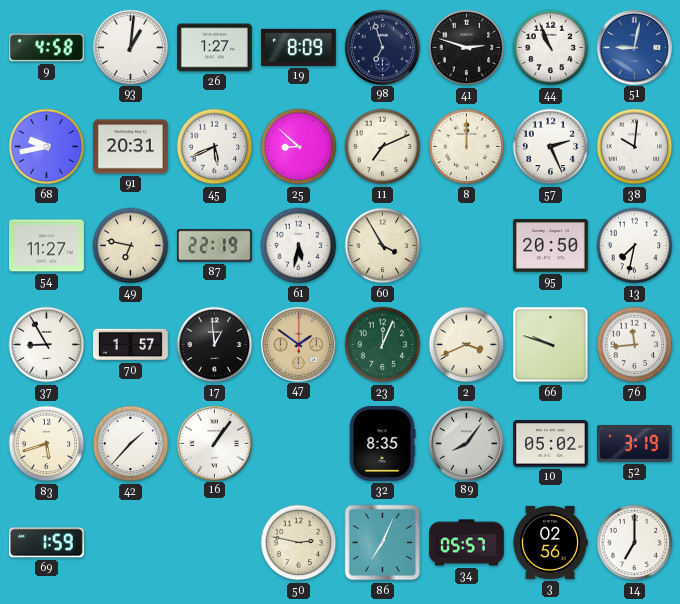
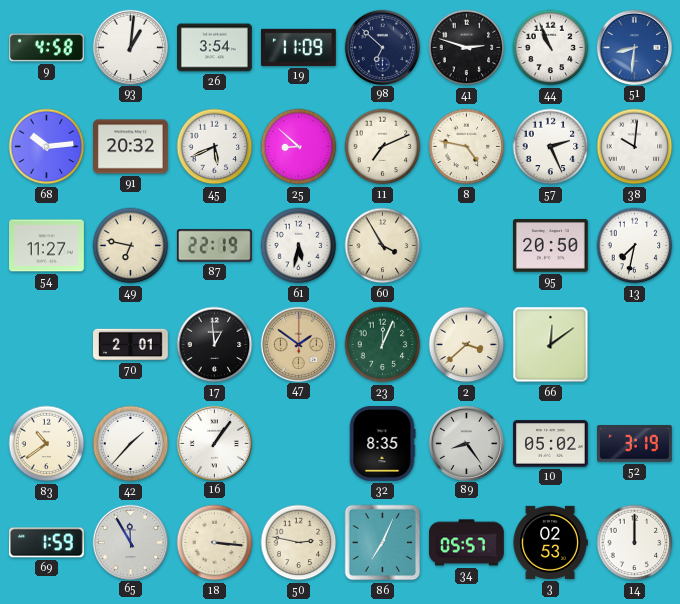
26: 1:27 -> 3:54
19: 8:09 -> 11:09
98: 6:57 -> 6:52
51: 9:02 -> 8:31
68: 9:43 -> 10:14
91: 20:31 -> 20:32
8: 12:00 -> 4:47
37: 8:55 -> none
70: 1:57 -> 2:01
2: 3:41 -> 3:38
66: 9:48 -> 12:09
76: 11:44 -> none
83: 5:42 -> 10:39
89: 8:06 -> 8:24
65: none -> 11:55
18: none -> 3:16
3: 02:56 -> 02:53
14: 7:00 -> 12:00
